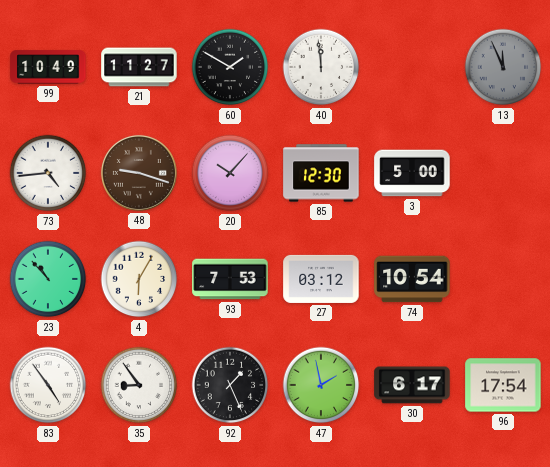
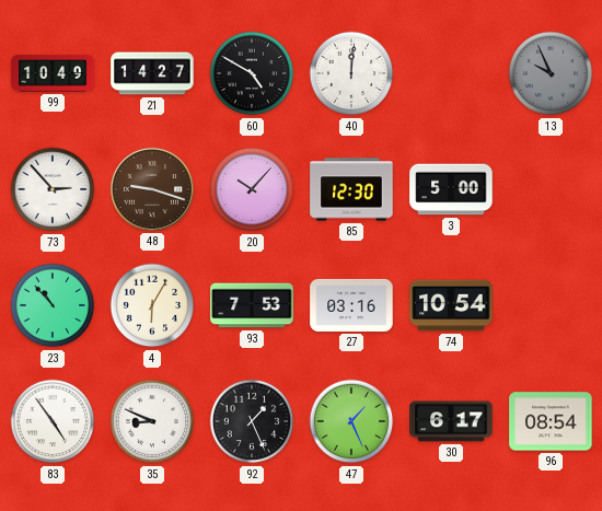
21: 11:27 -> 14:27
60: 1:50 -> 4:50
40: 11:59 -> 12:01
13: 11:56 -> 9:56
73: 4:44 -> 2:53
27: 03:12 -> 03:16
35: 8:54 -> 8:49
47: 1:58 -> 1:26
96: 17:54 -> 08:54
